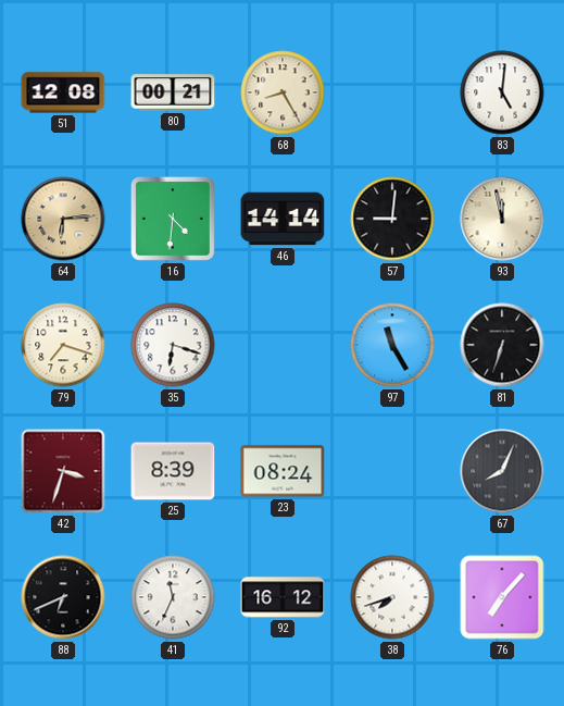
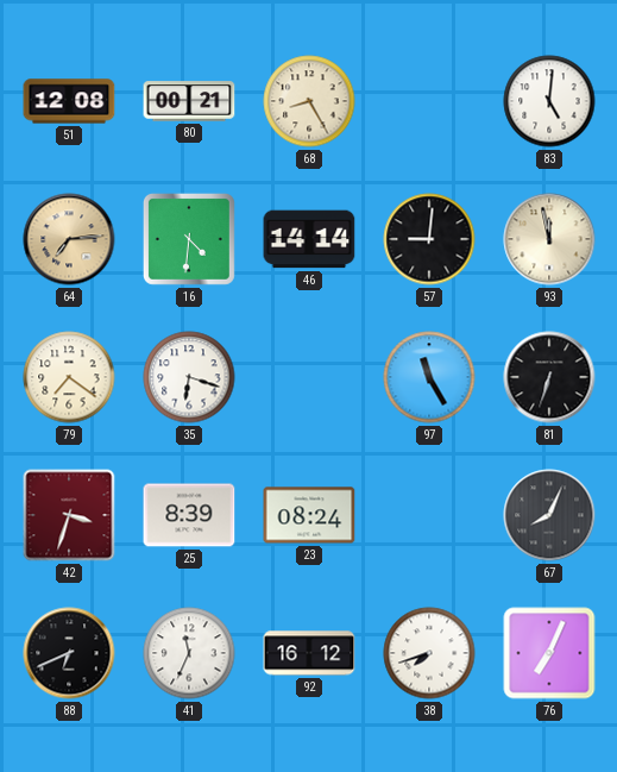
64: 6:14 -> 7:14
79: 7:18 -> 7:21
76: 7:07 -> 7:04
